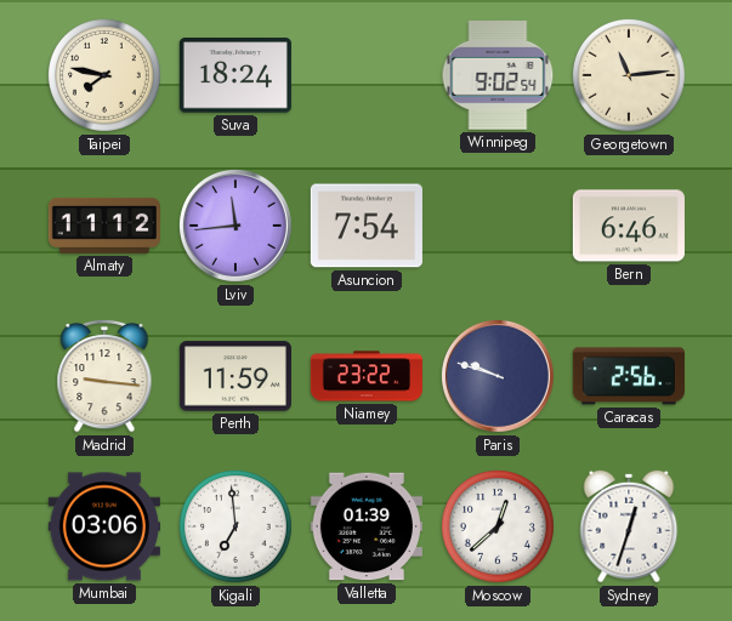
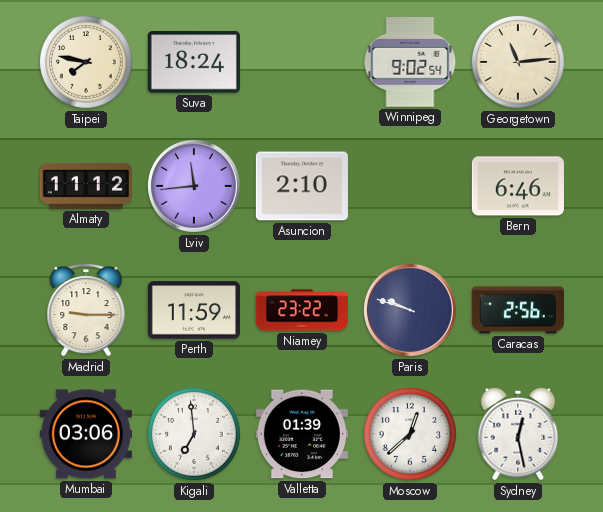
Asuncion: 7:54 -> 2:10
Madrid: 9:16 -> 9:15
Sydney: 12:33 -> 12:28
